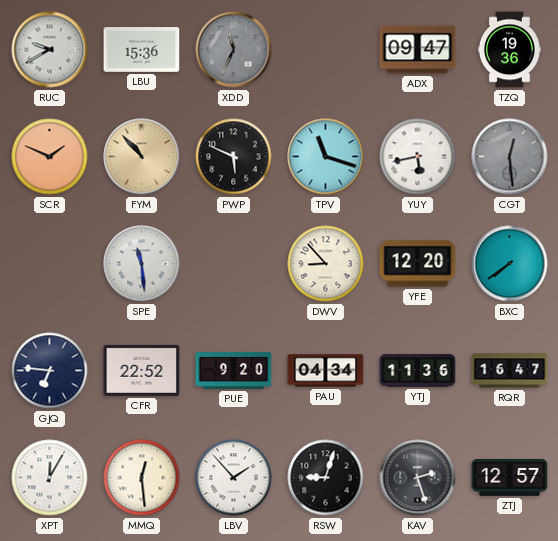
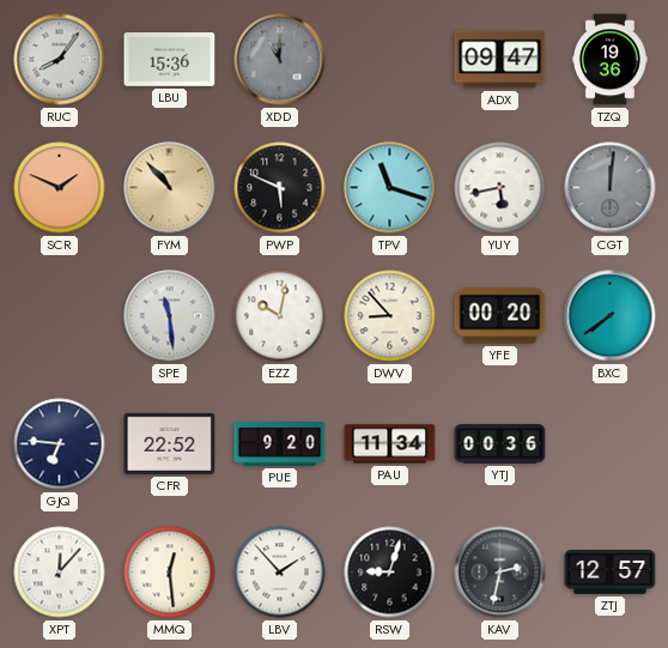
RUC: 9:40 -> 8:06
XDD: 11:34 -> 11:00
CGT: 12:29 -> 12:01
EZZ: none -> 10:02
YFE: 12:20 -> 00:20
PAU: 04:34 -> 11:34
YTJ: 11:36 -> 00:36
RQR: 16:47 -> none
XPT: 12:05 -> 12:07
KAV: 2:27 -> 2:32
